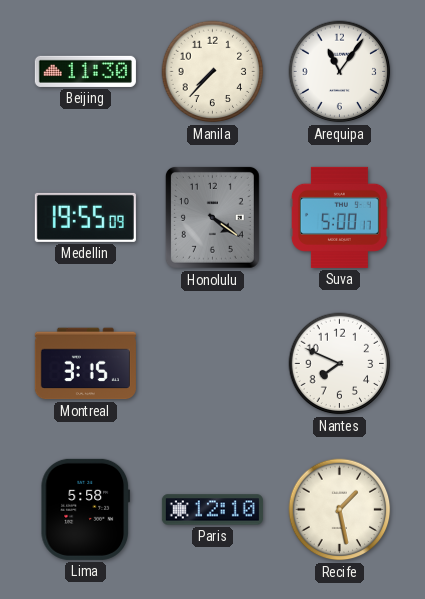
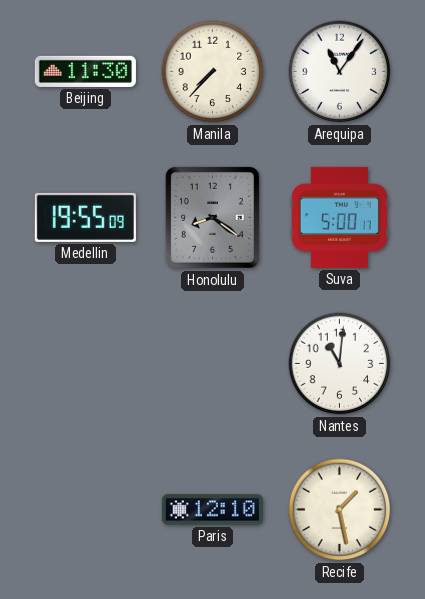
Honolulu: 4:21 -> 8:21
Montreal: 3:15 -> none
Nantes: 7:49 -> 11:01
Lima: 5:58 -> none
